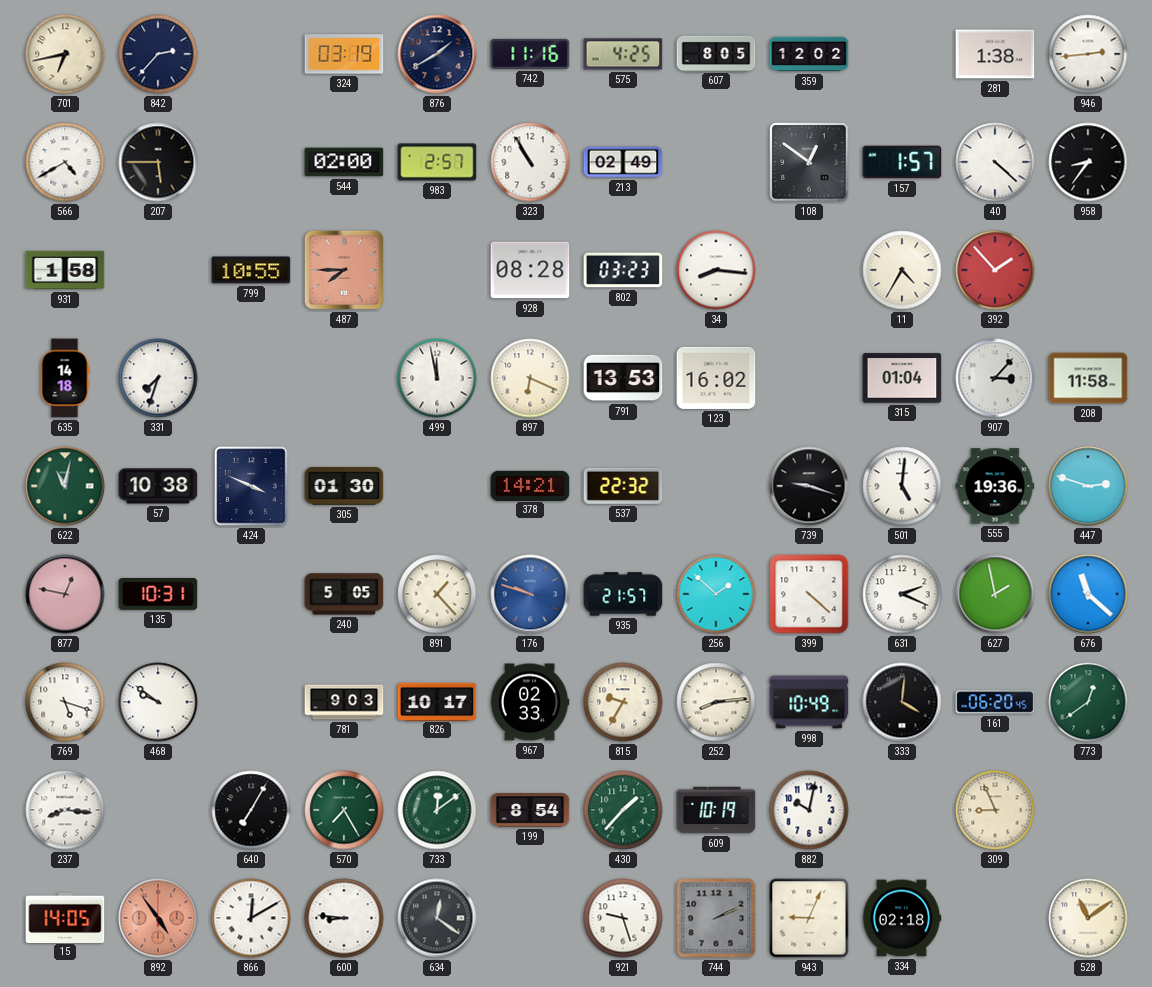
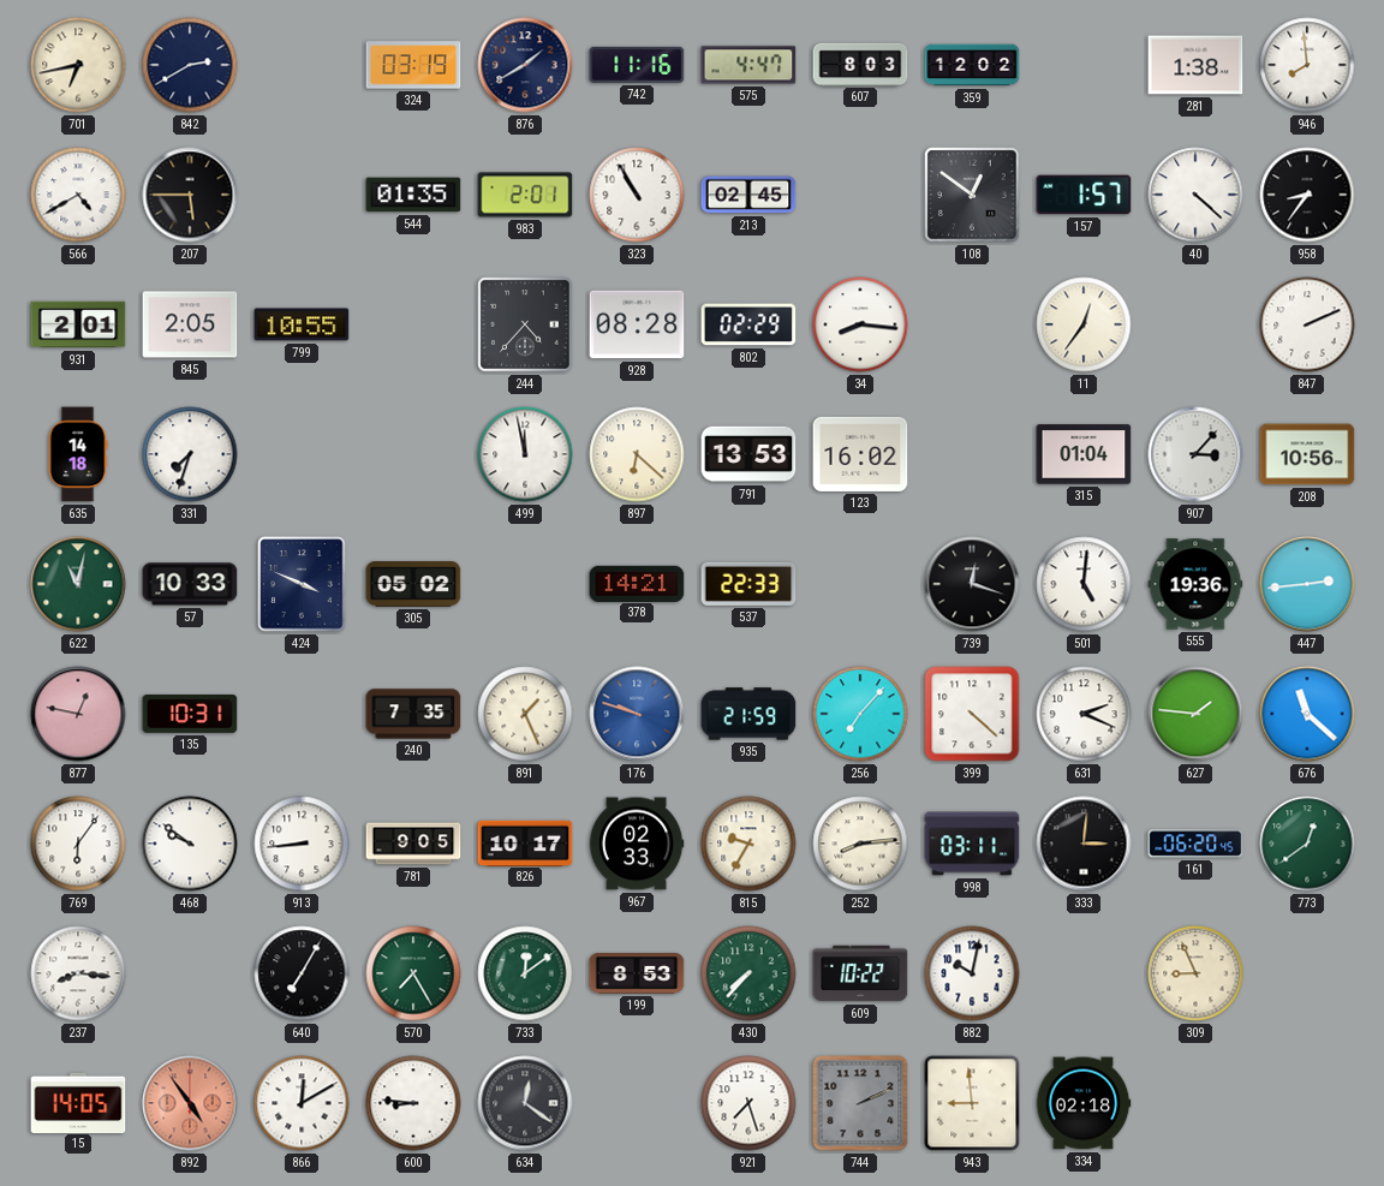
842: 2:37 -> 2:40
575: 4:25 -> 4:47
607: 8:05 -> 8:03
946: 2:44 -> 7:59
544: 02:00 -> 01:35
983: 2:57 -> 2:01
213: 02:49 -> 02:45
931: 1:58 -> 2:01
845: none -> 2:05
487: 7:45 -> none
244: none -> 4:37
802: 03:23 -> 02:29
11: 4:35 -> 12:36
392: 1:53 -> none
847: none -> 2:11
897: 6:19 -> 6:22
208: 11:58 -> 10:56
57: 10:38 -> 10:33
305: 01:30 -> 05:02
537: 22:32 -> 22:33
739: 9:18 -> 12:18
447: 2:48 -> 2:44
240: 5:05 -> 7:35
891: 1:23 -> 1:26
935: 21:57 -> 21:59
256: 1:52 -> 7:07
627: 1:58 -> 1:46
769: 5:18 -> 6:06
913: none -> 8:44
781: 9:03 -> 9:05
998: 10:49 -> 03:11
333: 4:01 -> 3:01
199: 8:54 -> 8:53
430: 1:37 -> 7:37
609: 10:19 -> 10:22
921: 9:27 -> 7:27
943: 9:04 -> 8:59
528: 11:09 -> none
